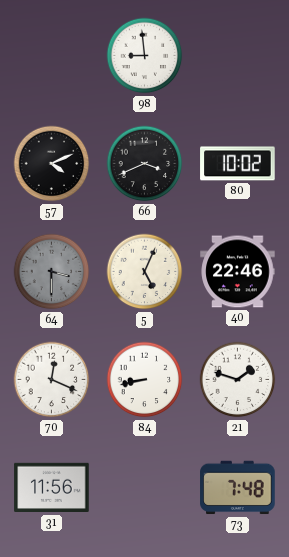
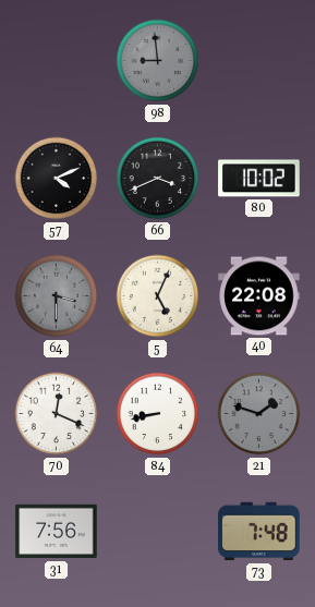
98 dial: white -> grey
40: 22:46 -> 22:08
21 dial: white -> grey
31: 11:56 -> 7:56
